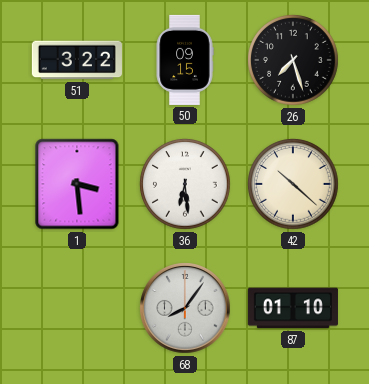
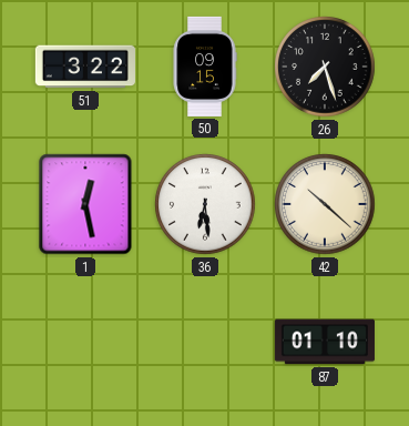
1: 3:29 -> 12:28
68: 8:06 -> none
